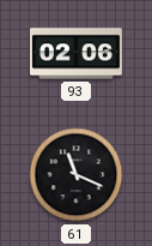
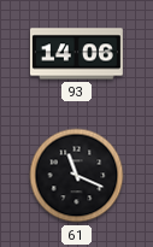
93: 02:06 -> 14:06
